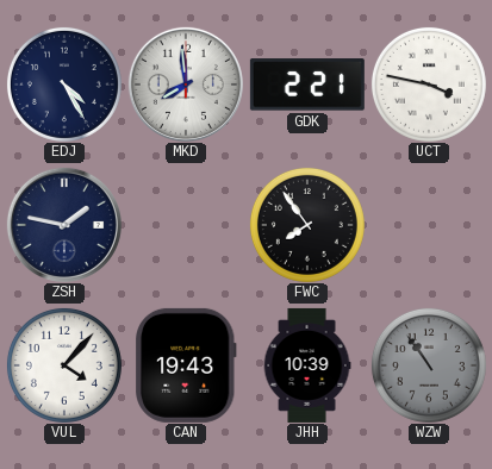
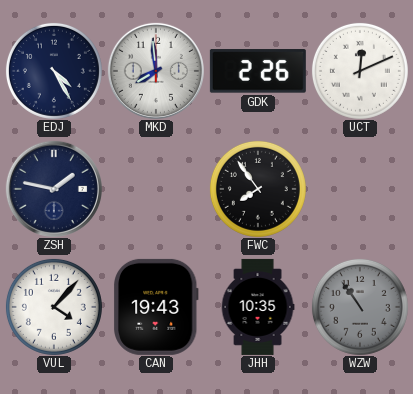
GDK: 2:21 -> 2:26
UCT: 3:47 -> 12:11
JHH: 10:39 -> 10:35
